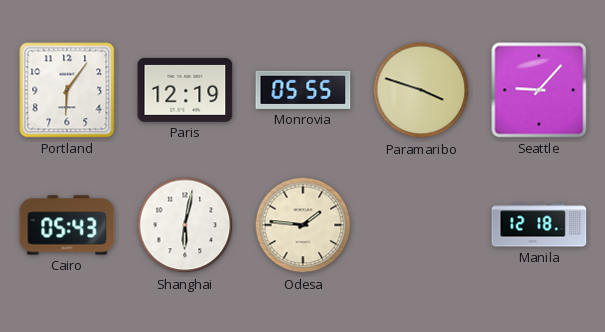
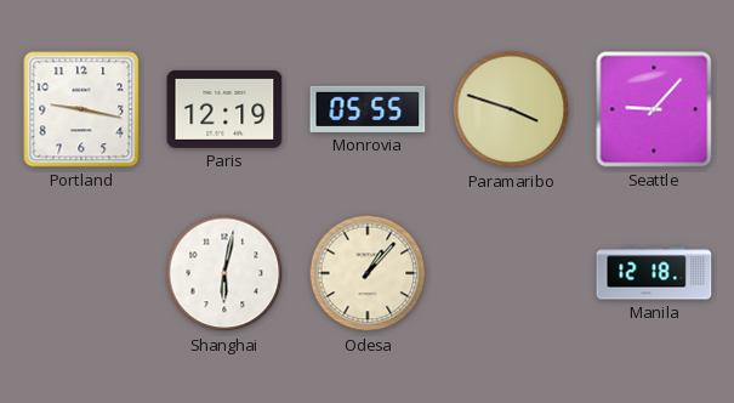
Portland: 6:06 -> 9:17
Cairo: 05:43 -> none
Odesa: 1:46 -> 1:07
